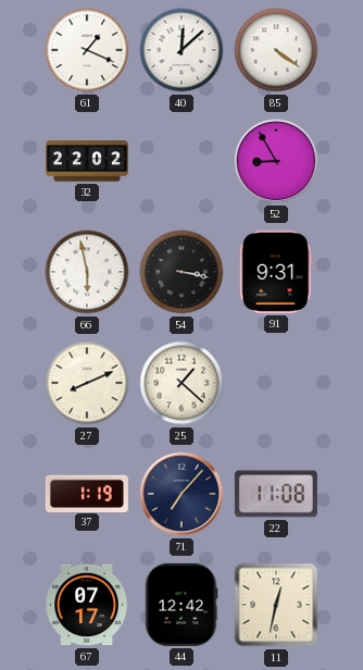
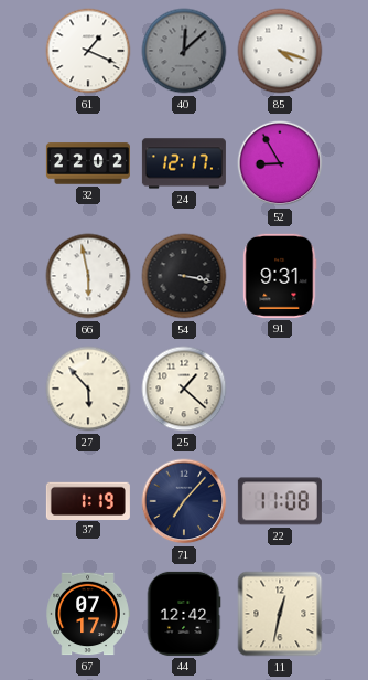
40 dial: white -> grey
85: 4:21 -> 4:18
24: none -> 12:17
27: 8:11 -> 5:53
